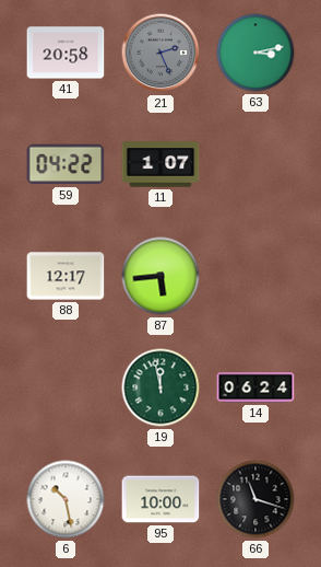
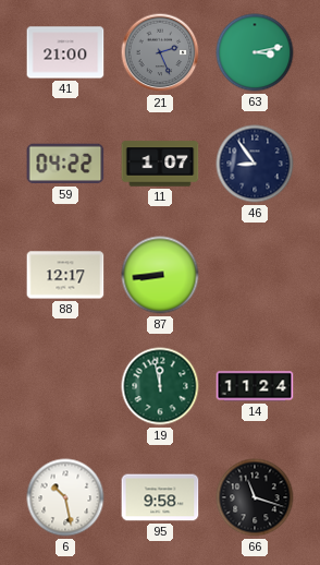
41: 20:58 -> 21:00
46: none -> 8:54
87: 5:44 -> 8:44
14: 06:24 -> 11:24
95: 10:00 -> 9:58
